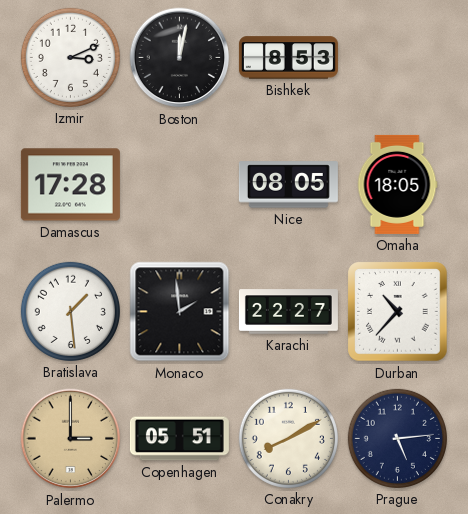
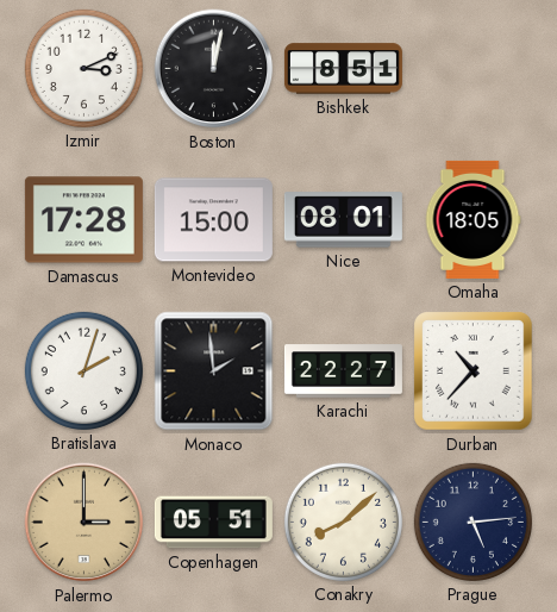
Bishkek: 8:53 -> 8:51
Montevideo: none -> 15:00
Nice: 08:05 -> 08:01
Bratislava: 1:29 -> 2:03
Conakry: 8:10 -> 8:08
